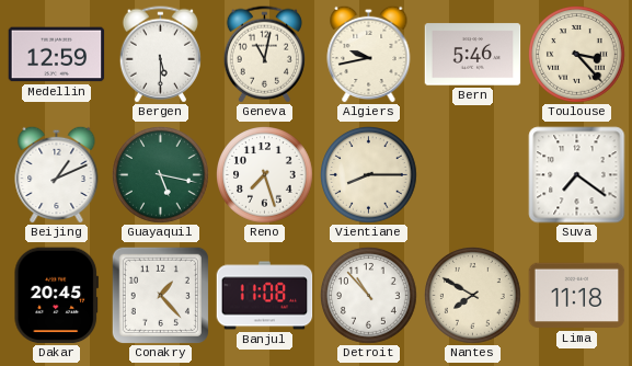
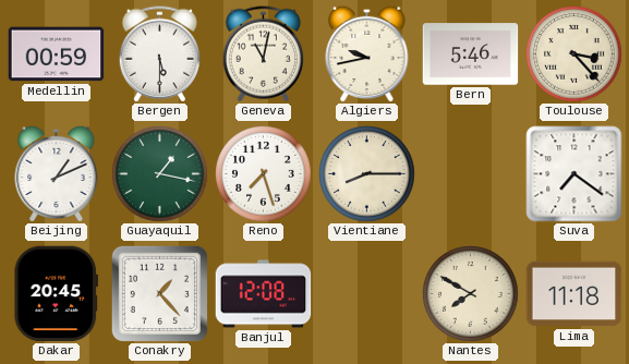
Medellin: 12:59 -> 00:59
Guayaquil: 5:17 -> 1:17
Banjul: 11:08 -> 12:08
Detroit: 10:53 -> none
